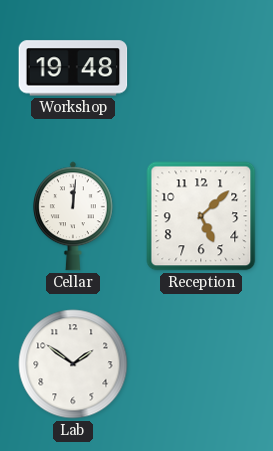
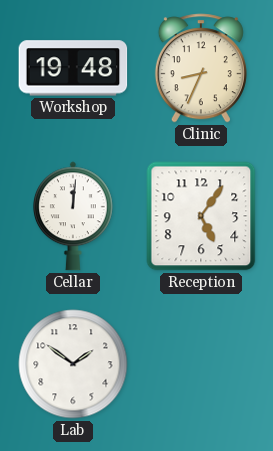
Clinic: none -> 8:34
Reception: 5:08 -> 5:06
